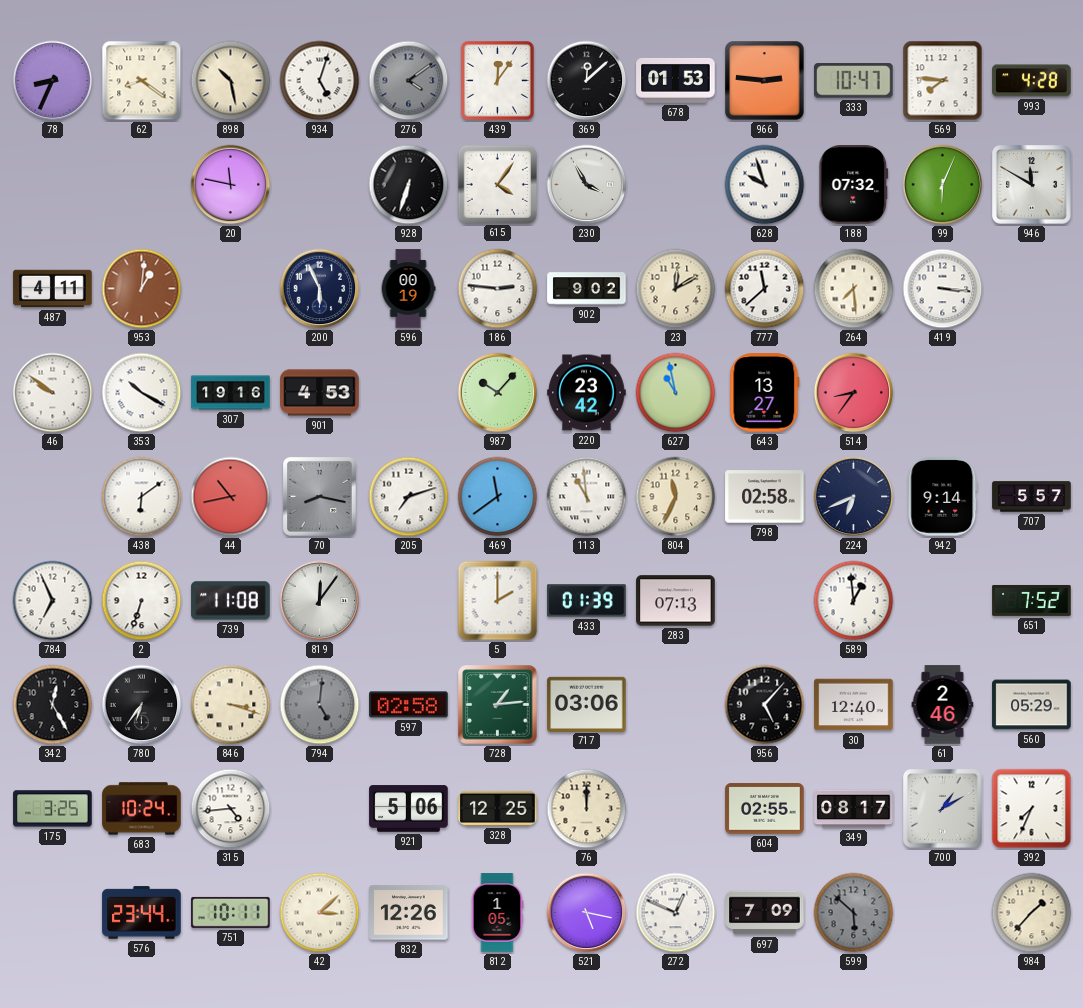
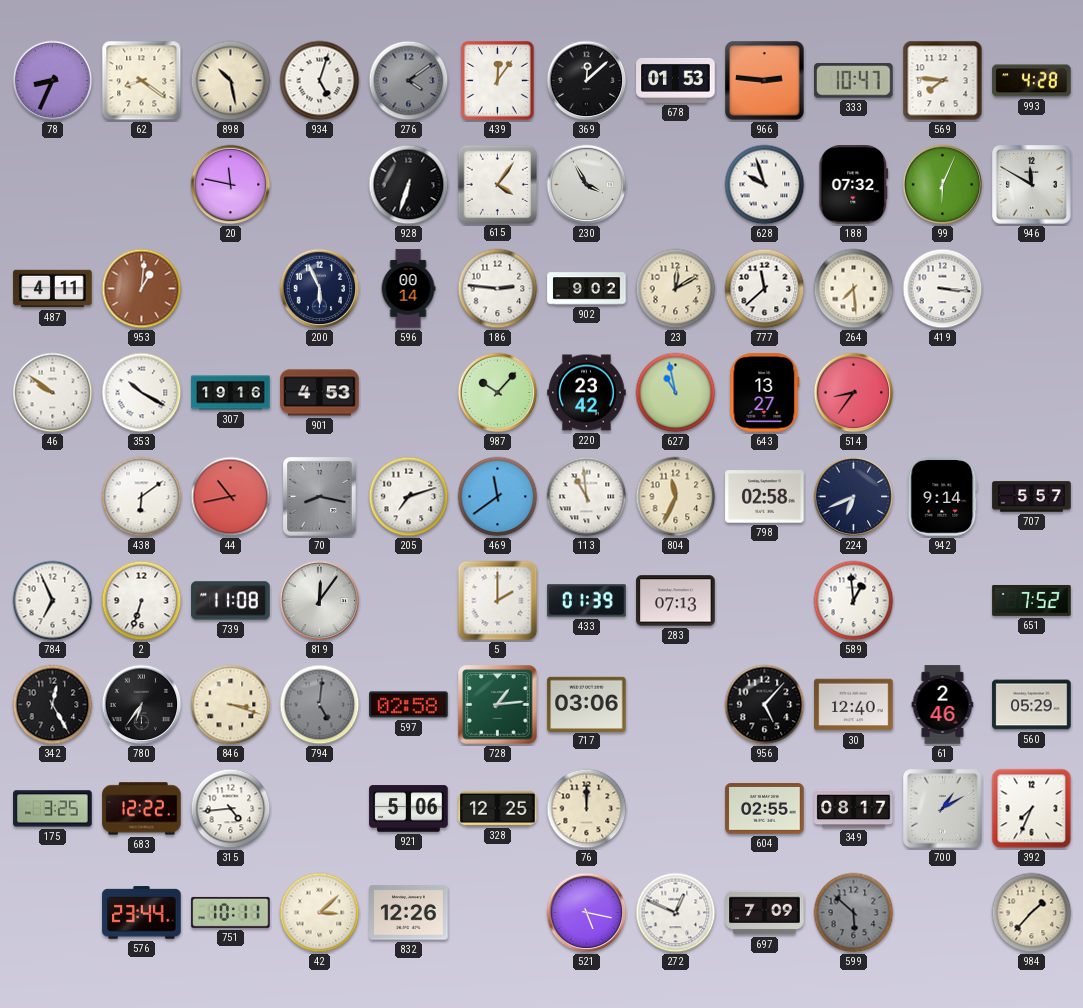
596: 00:19 -> 00:14
683: 10:24 -> 12:22
812: 1:05 -> none
